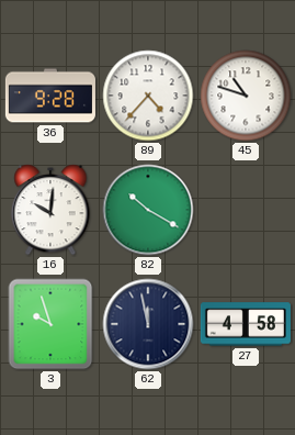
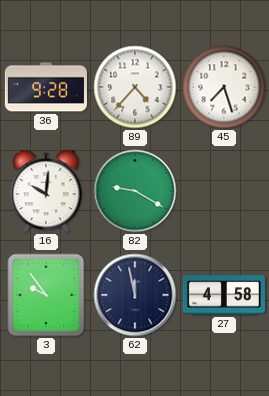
45: 10:48 -> 7:27
82: 10:20 -> 9:20
3: 9:57 -> 9:54
